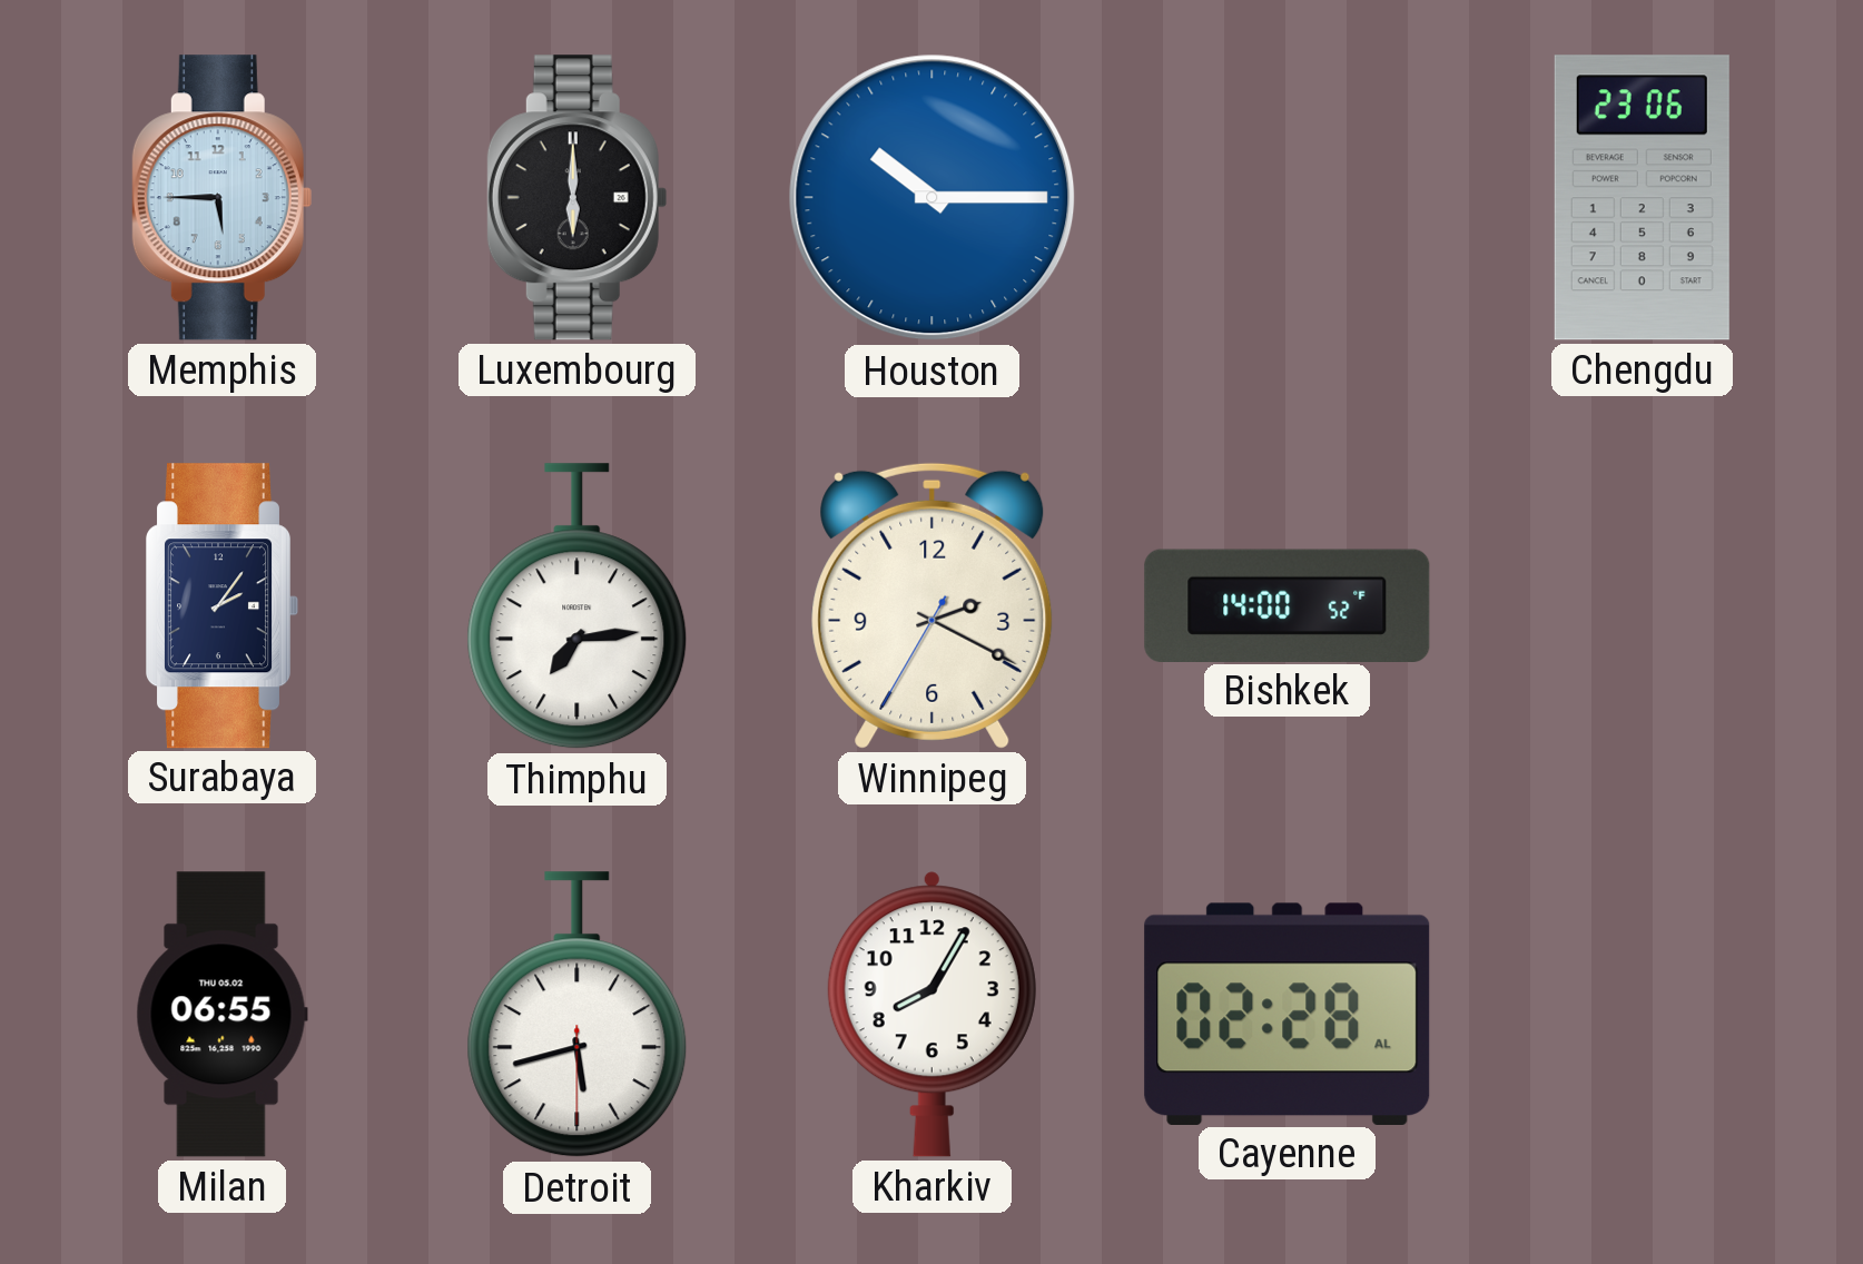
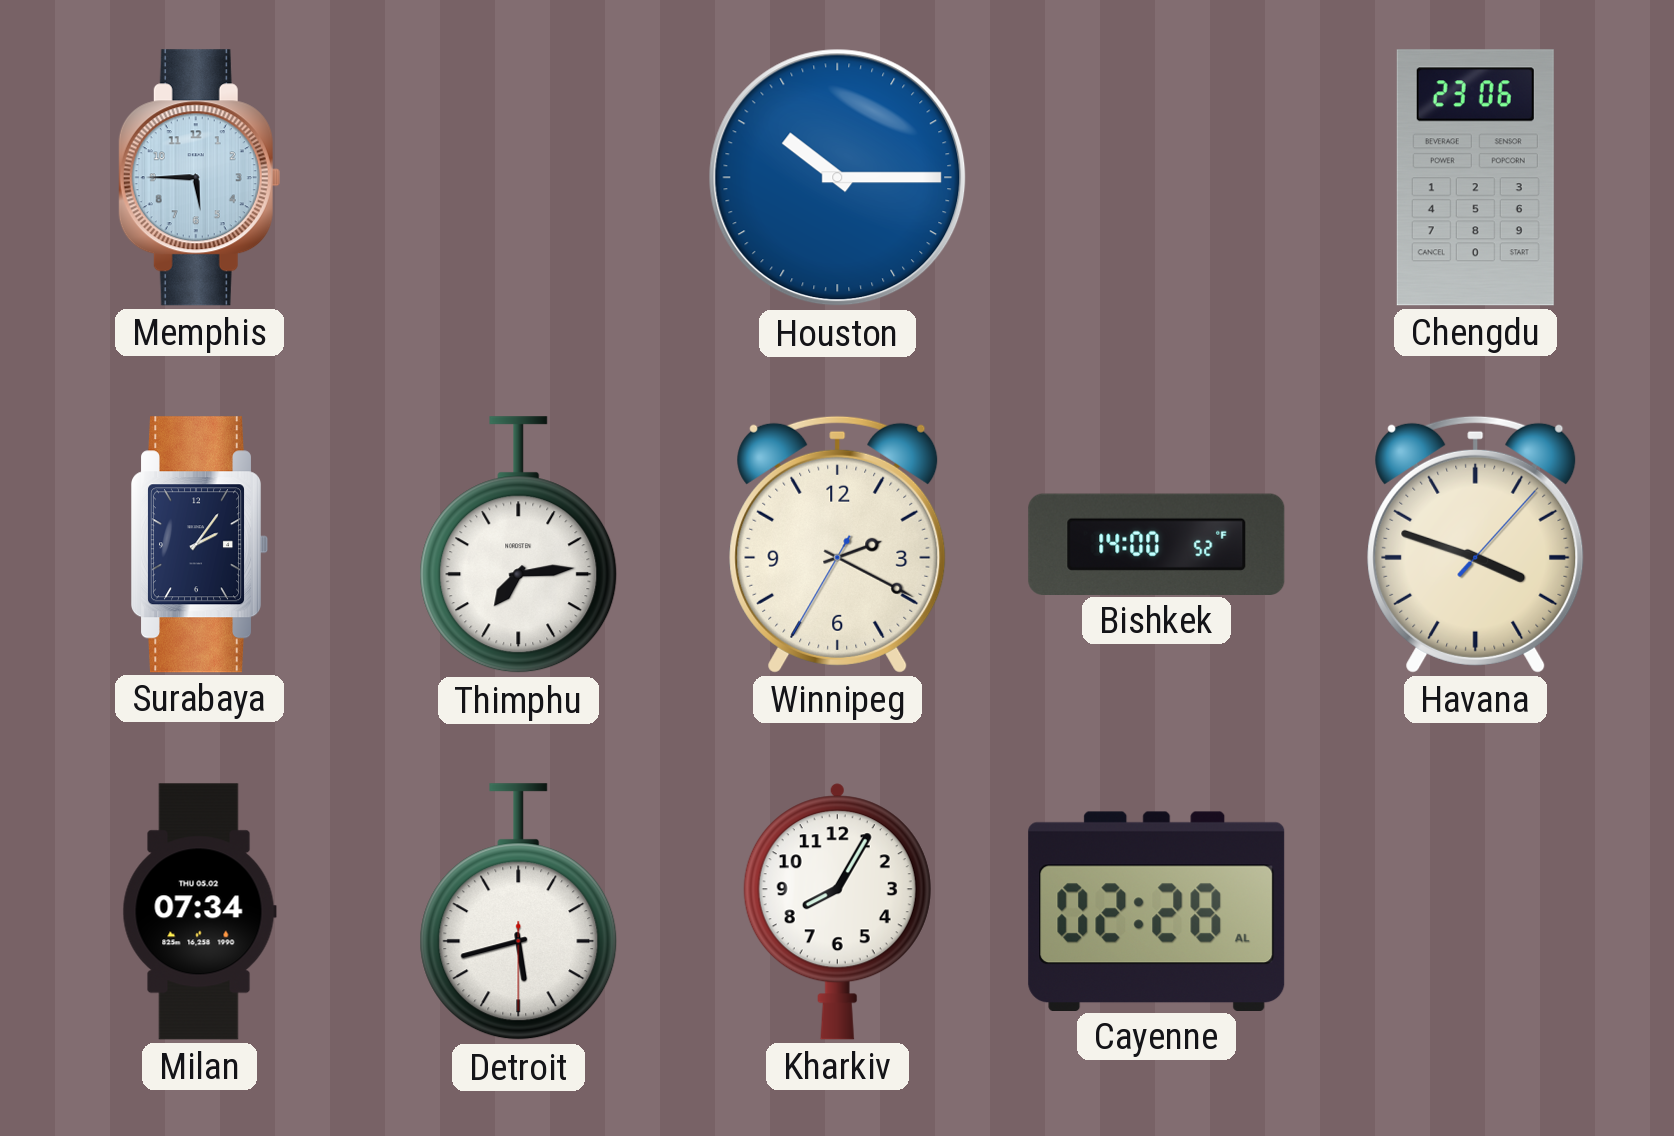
Luxembourg: 6:00 -> none
Havana: none -> 3:48
Milan: 06:55 -> 07:34
